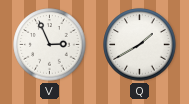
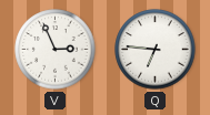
Q: 1:40 -> 6:46
